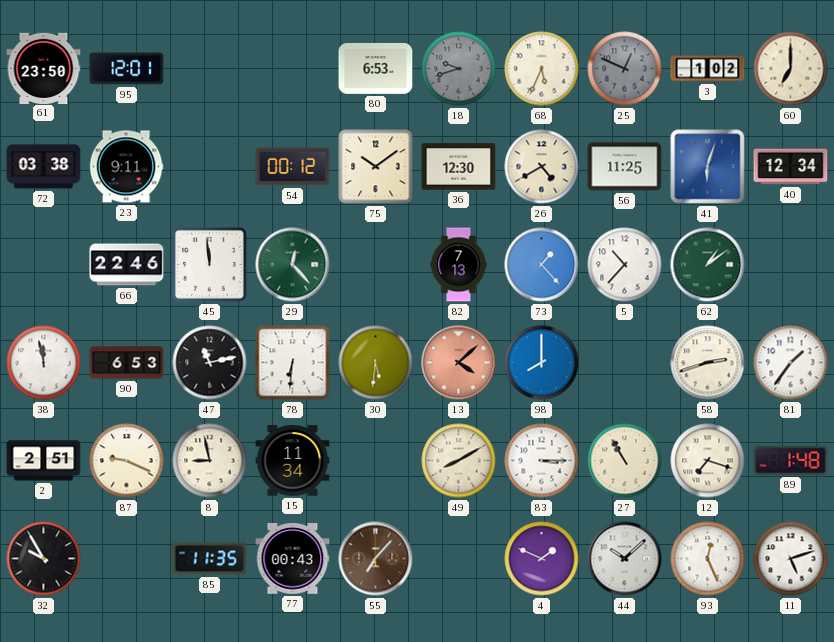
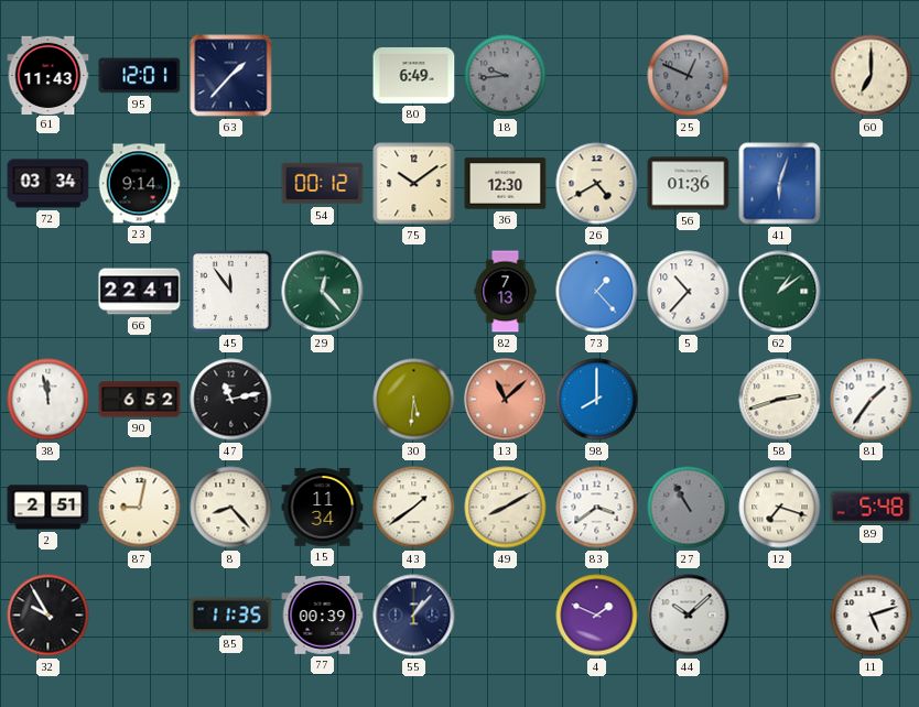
61: 23:50 -> 11:43
63: none -> 1:37
80: 6:53 -> 6:49
18: 9:42 -> 9:44
68: 5:34 -> none
3: 1:02 -> none
72: 03:38 -> 03:34
23: 9:11 -> 9:14
56: 11:25 -> 01:36
40: 12:34 -> none
66: 22:46 -> 22:41
45: 11:59 -> 11:54
90: 6:53 -> 6:52
78: 6:31 -> none
13: 4:08 -> 11:08
87: 9:19 -> 9:02
8: 8:58 -> 8:23
43: none -> 1:39
83: 3:15 -> 3:39
27 dial: cream -> grey
89: 1:48 -> 5:48
77: 00:43 -> 00:39
55: 7:07 -> 1:07
55 dial: brown -> navy
93: 12:26 -> none
